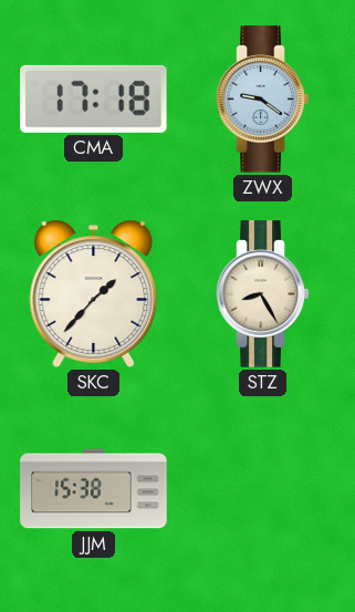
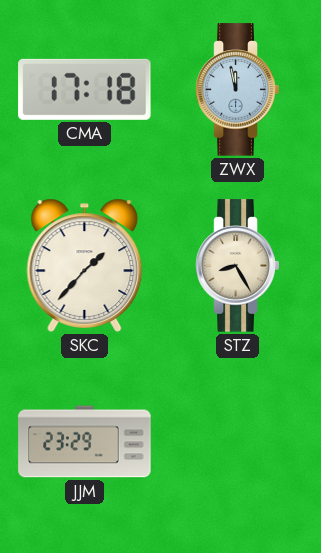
ZWX: 9:21 -> 11:58
JJM: 15:38 -> 23:29
